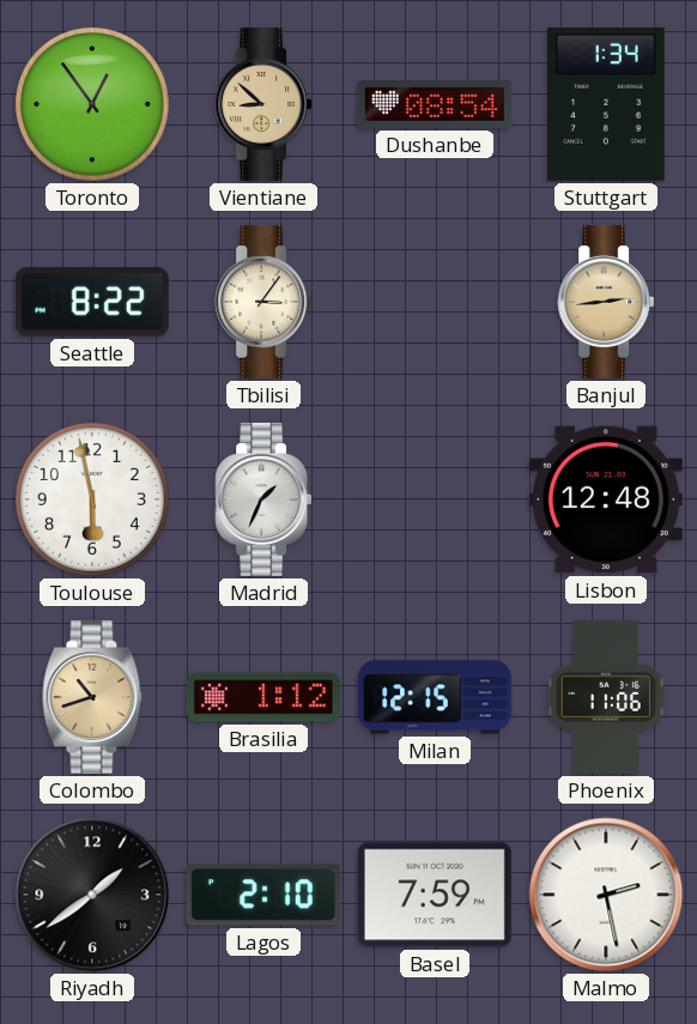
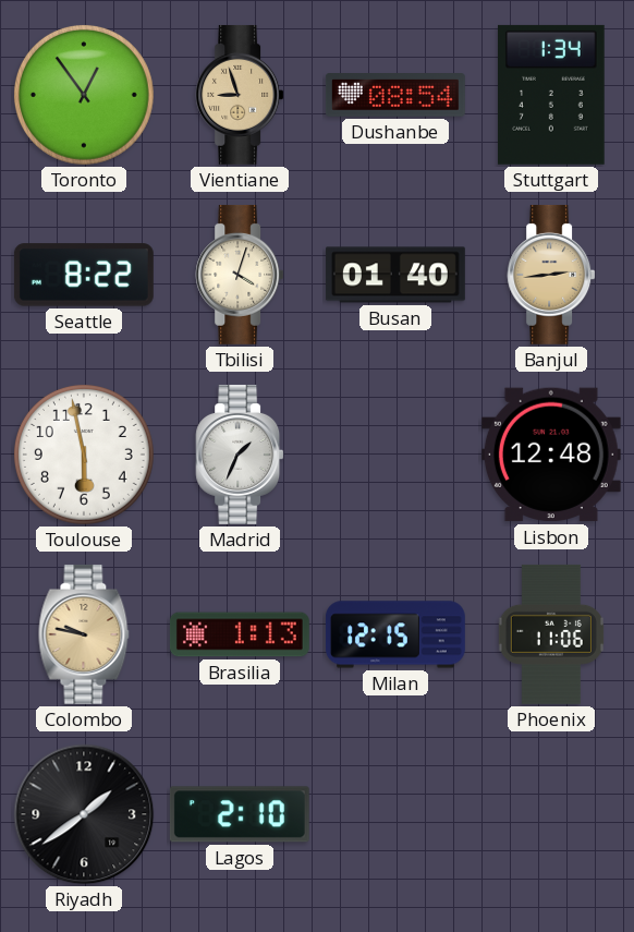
Vientiane: 8:52 -> 8:57
Tbilisi: 3:06 -> 4:03
Busan: none -> 01:40
Colombo: 10:42 -> 9:47
Brasilia: 1:12 -> 1:13
Basel: 7:59 -> none
Malmo: 2:28 -> none
